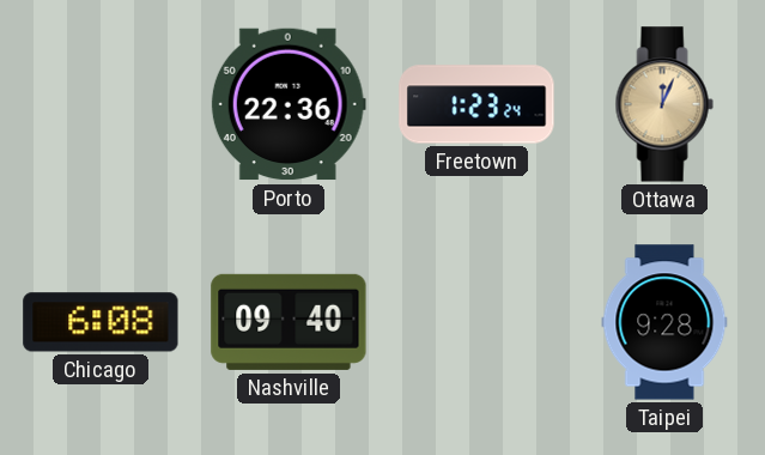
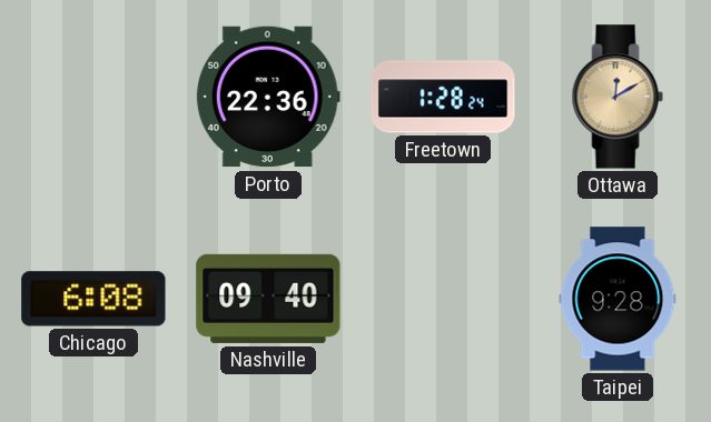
Freetown: 1:23 -> 1:28
Ottawa: 12:04 -> 12:10
